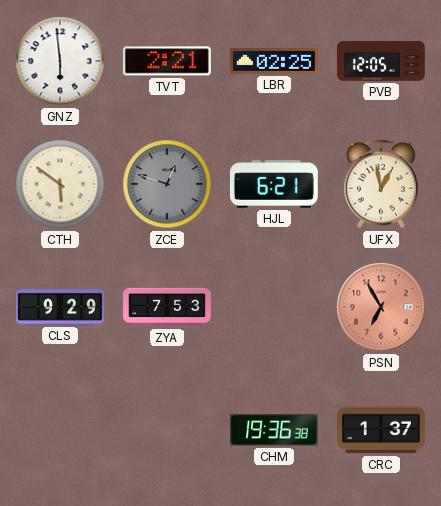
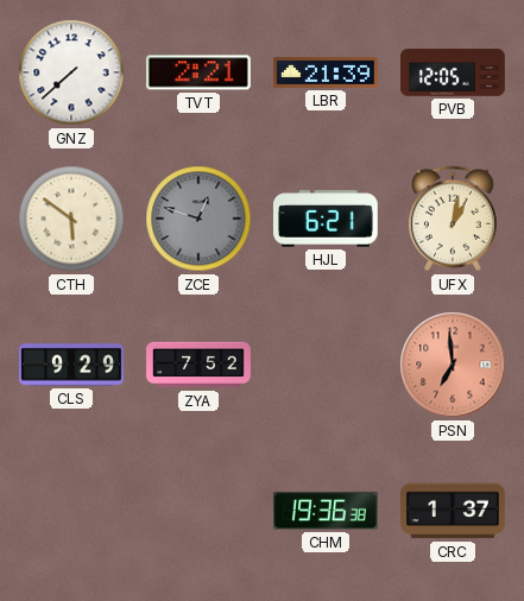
GNZ: 5:59 -> 7:38
LBR: 02:25 -> 21:39
UFX: 12:58 -> 1:02
ZYA: 7:53 -> 7:52
PSN: 6:55 -> 6:59
